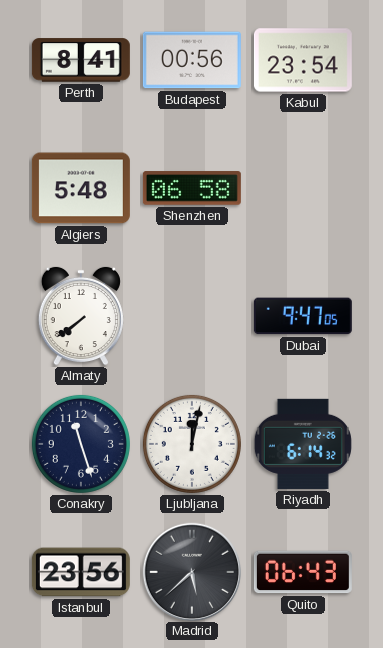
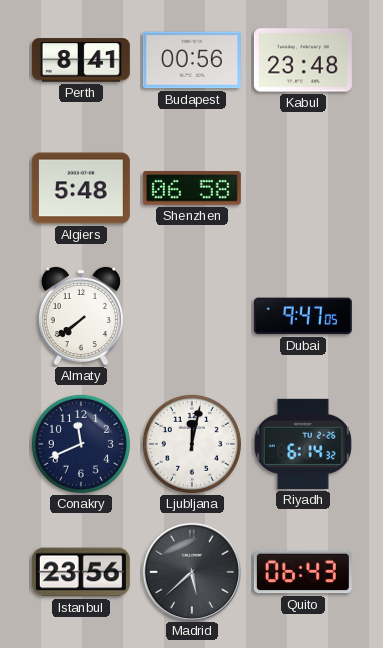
Kabul: 23:54 -> 23:48
Conakry: 11:27 -> 11:41
